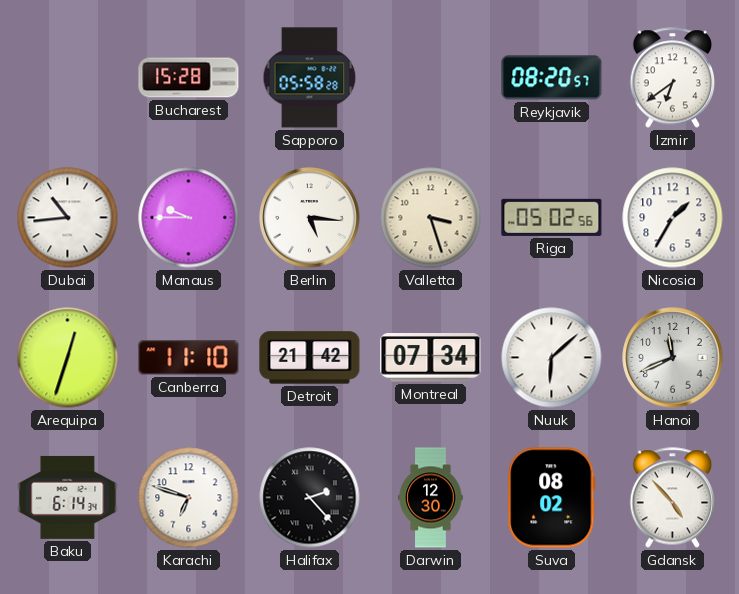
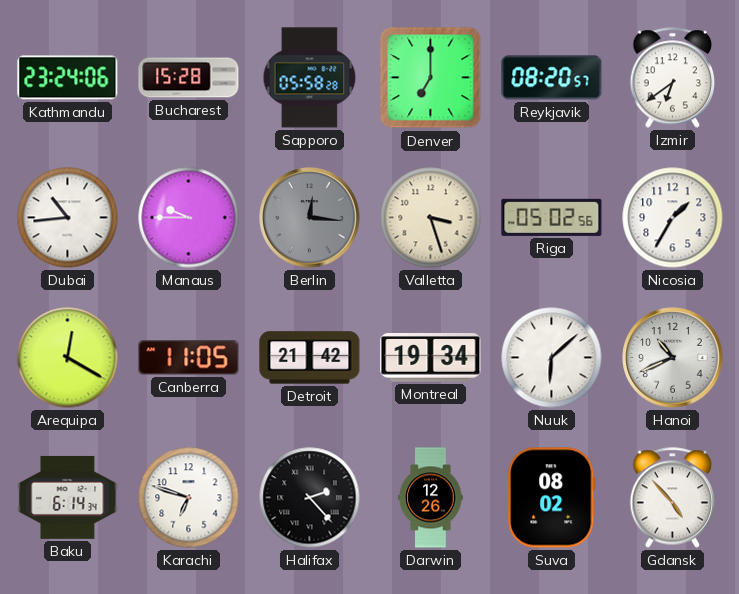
Kathmandu: none -> 23:24
Denver: none -> 7:00
Berlin: 5:16 -> 12:16
Berlin dial: white -> grey
Arequipa: 12:33 -> 12:20
Canberra: 11:10 -> 11:05
Montreal: 07:34 -> 19:34
Hanoi: 11:41 -> 10:41
Darwin: 12:30 -> 12:26
